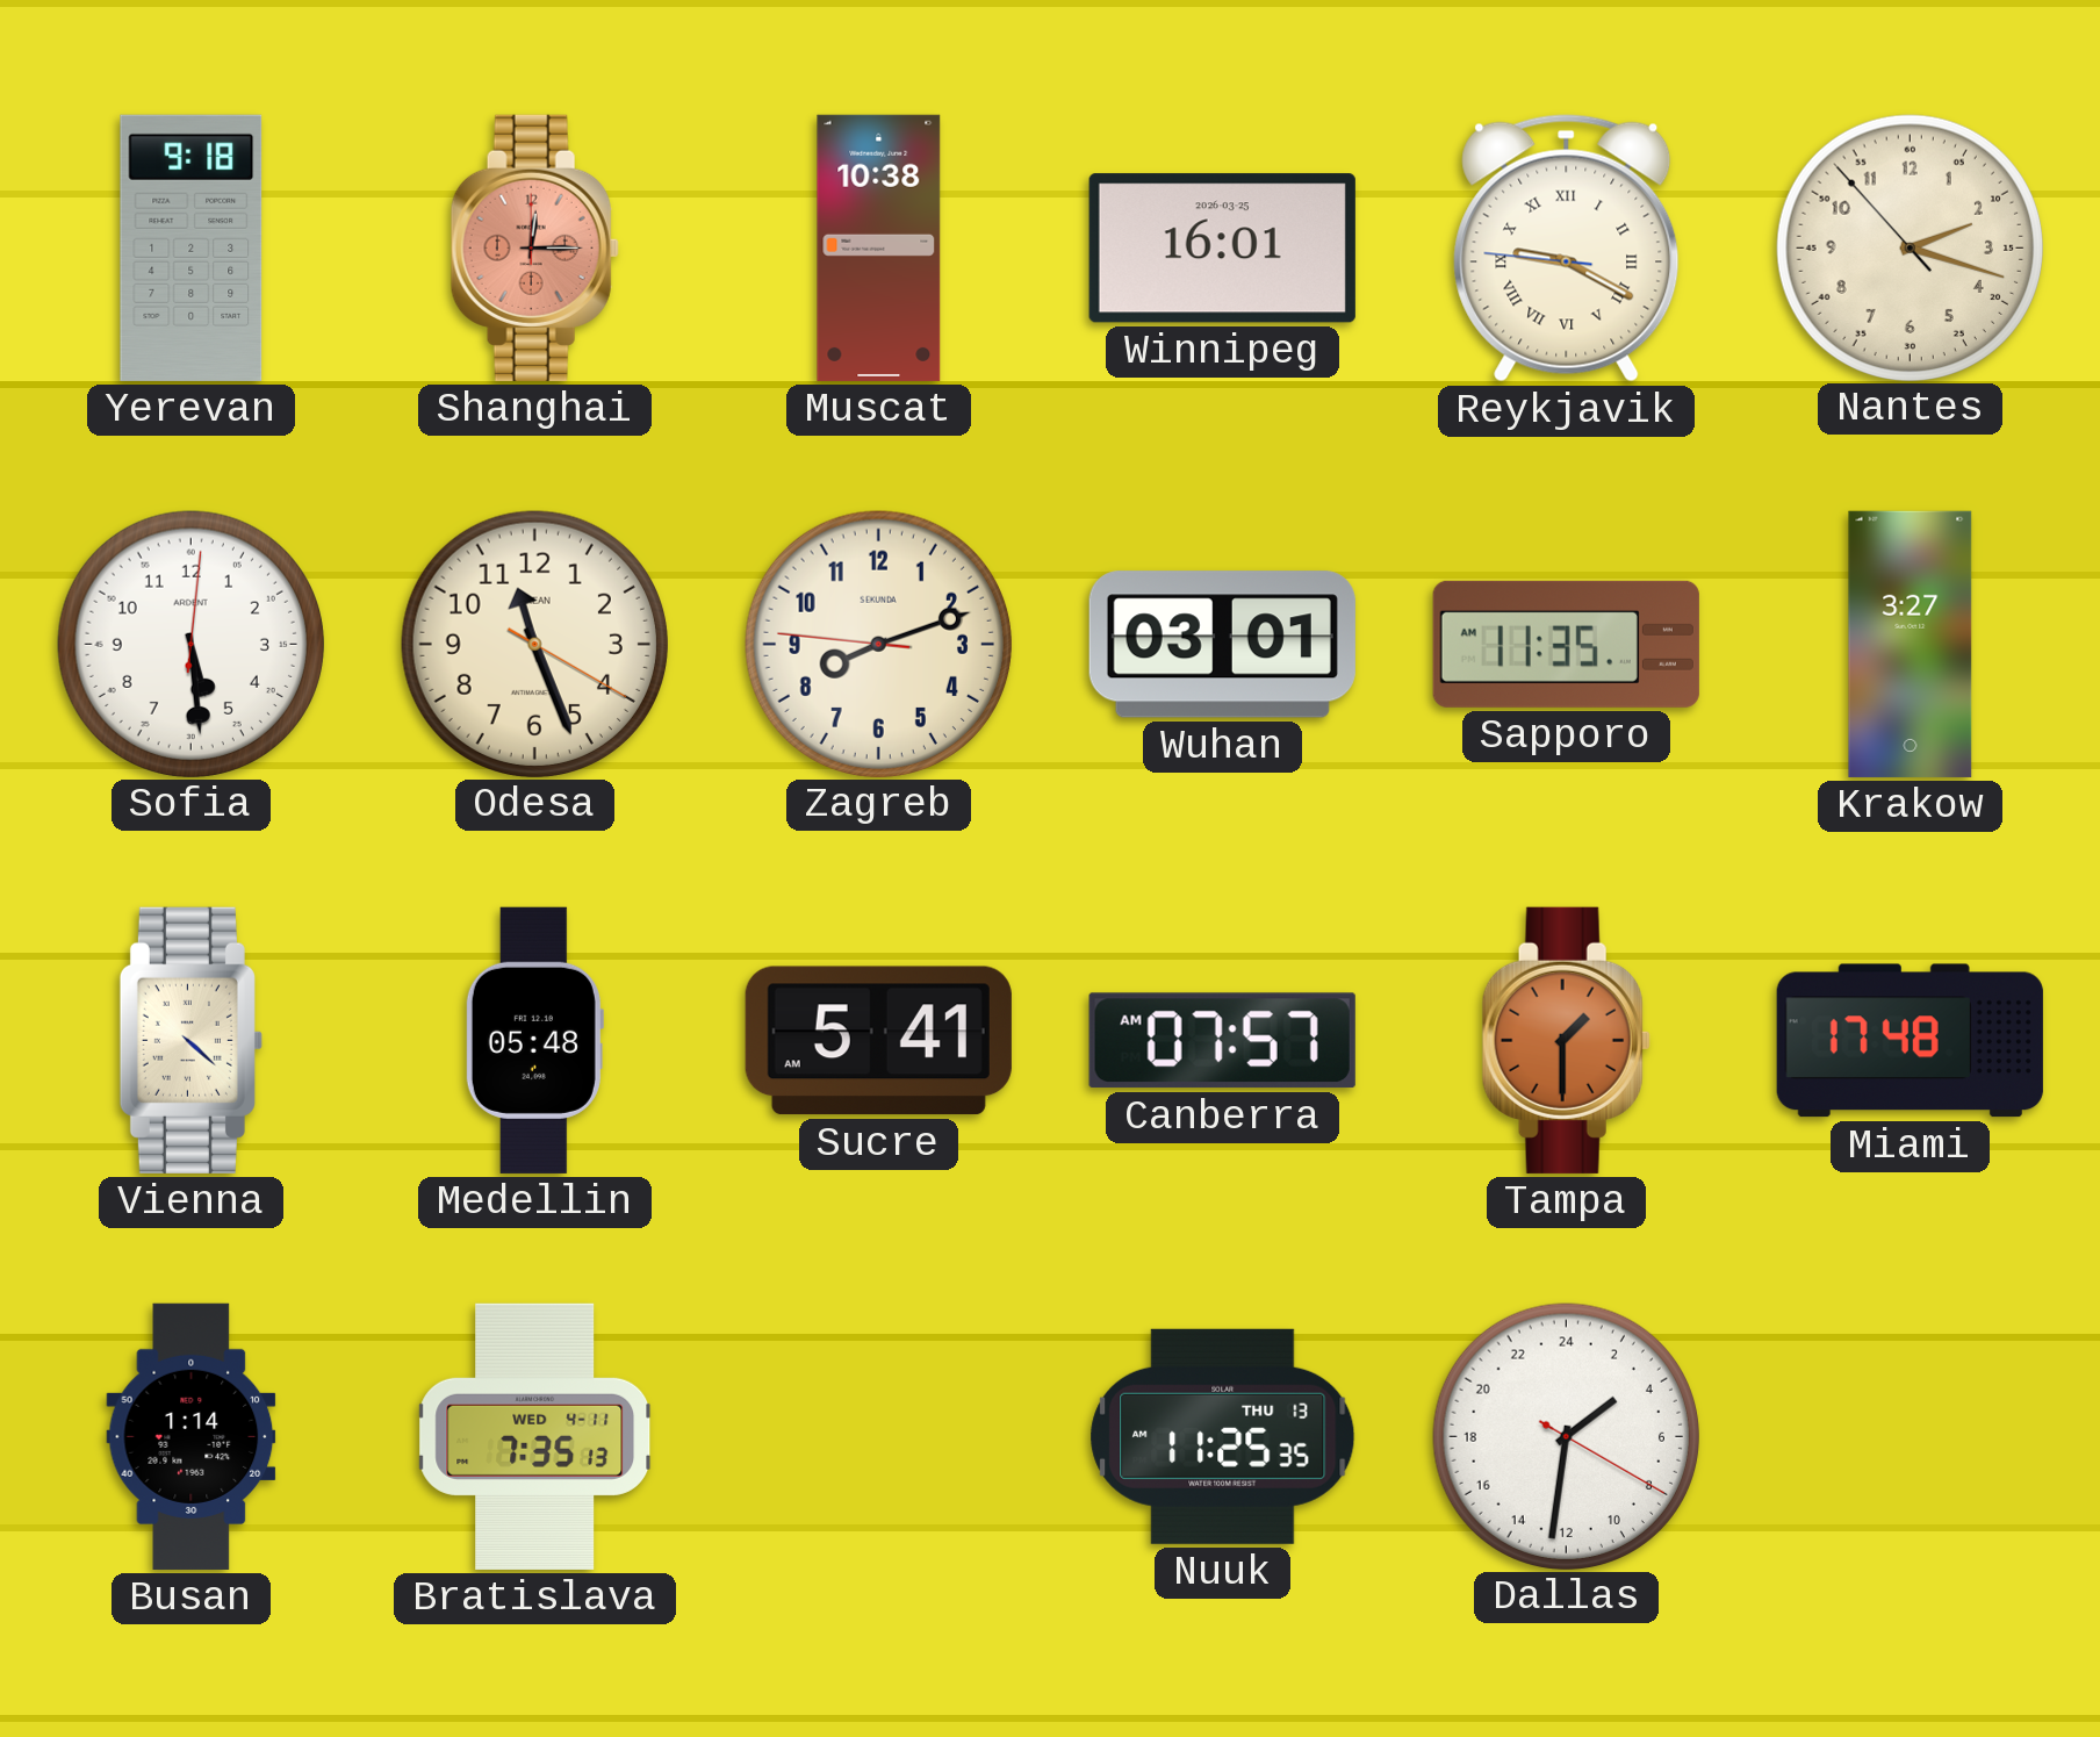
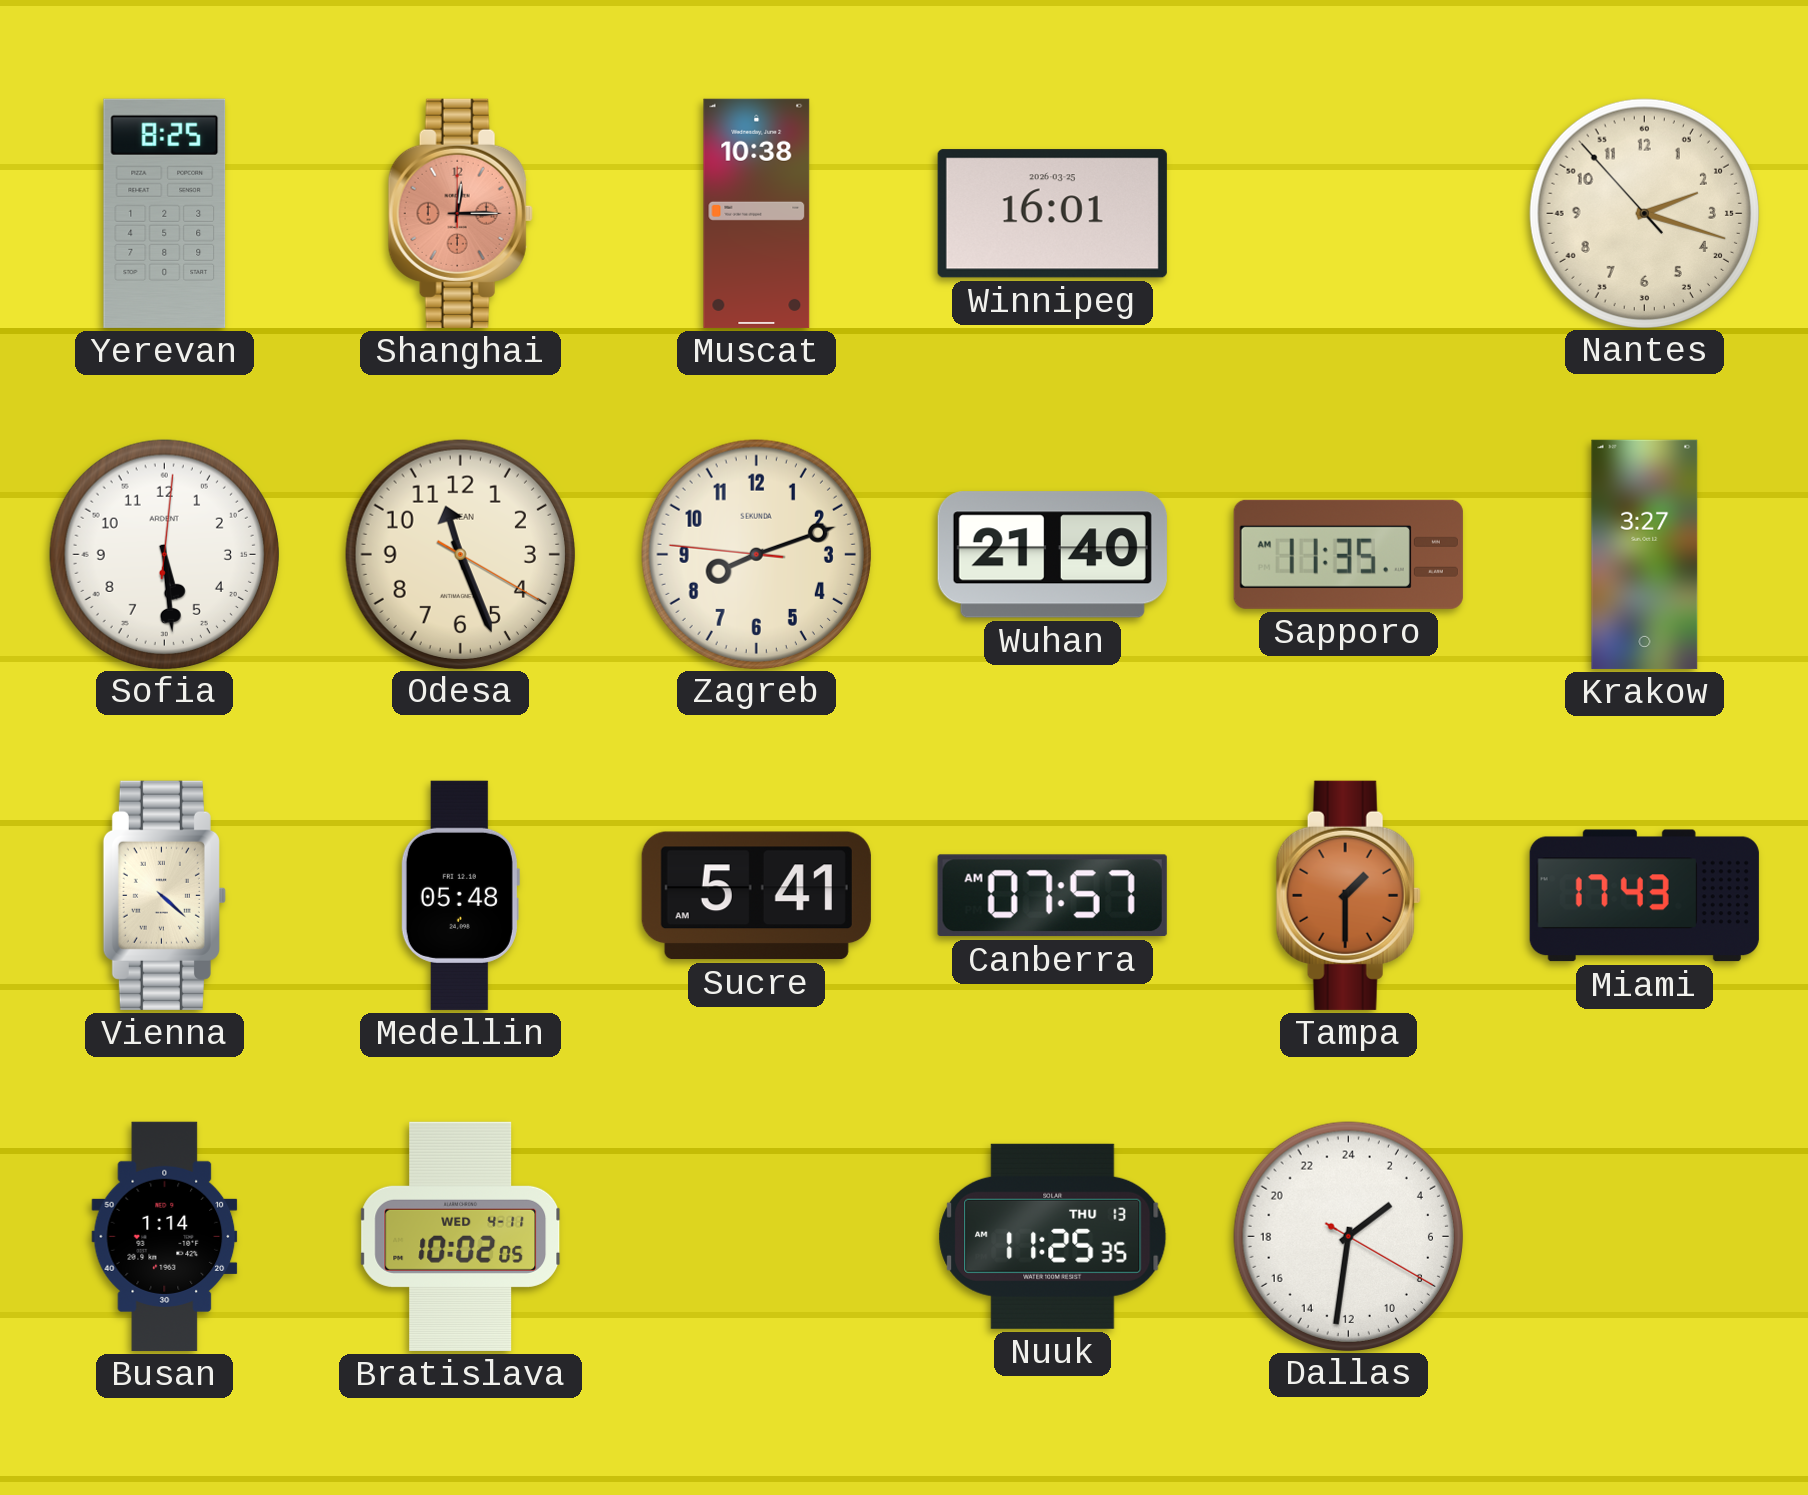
Yerevan: 9:18 -> 8:25
Reykjavik: 9:19 -> none
Wuhan: 03:01 -> 21:40
Miami: 17:48 -> 17:43
Bratislava: 7:35 -> 10:02
